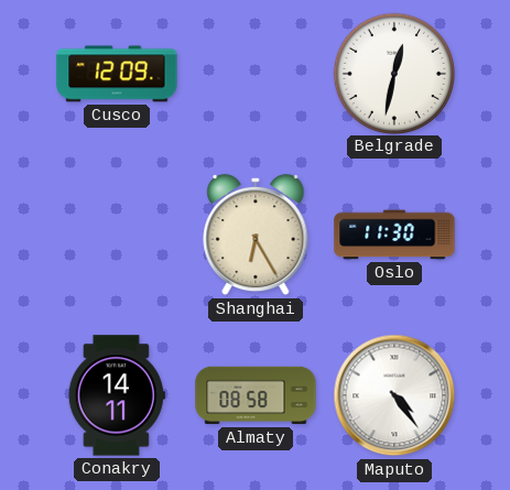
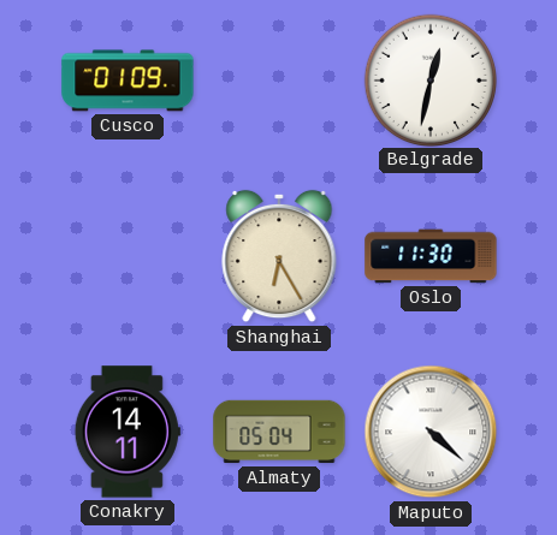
Cusco: 12:09 -> 01:09
Almaty: 08:58 -> 05:04
Maputo: 4:24 -> 4:22
